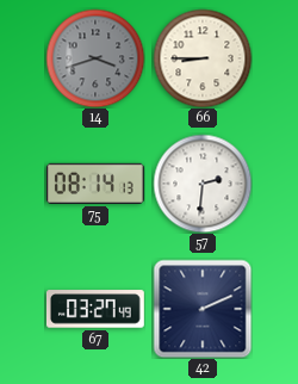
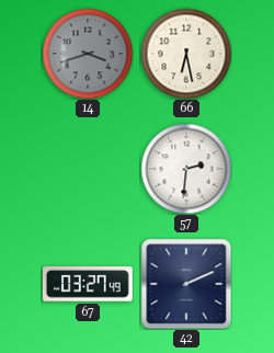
66: 8:45 -> 6:28
75: 08:14 -> none
